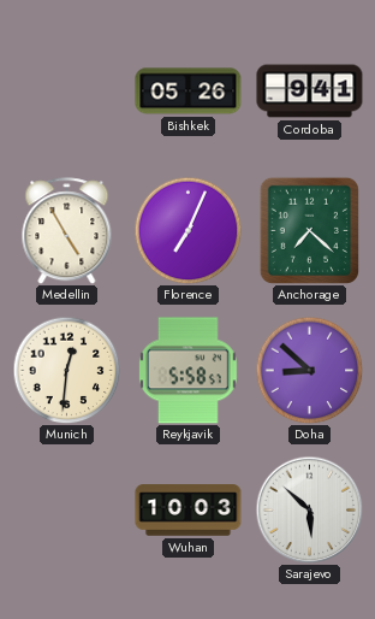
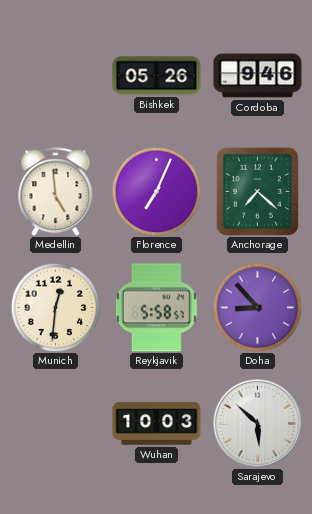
Cordoba: 9:41 -> 9:46
Medellin: 4:55 -> 4:59
Doha: 8:52 -> 8:53
